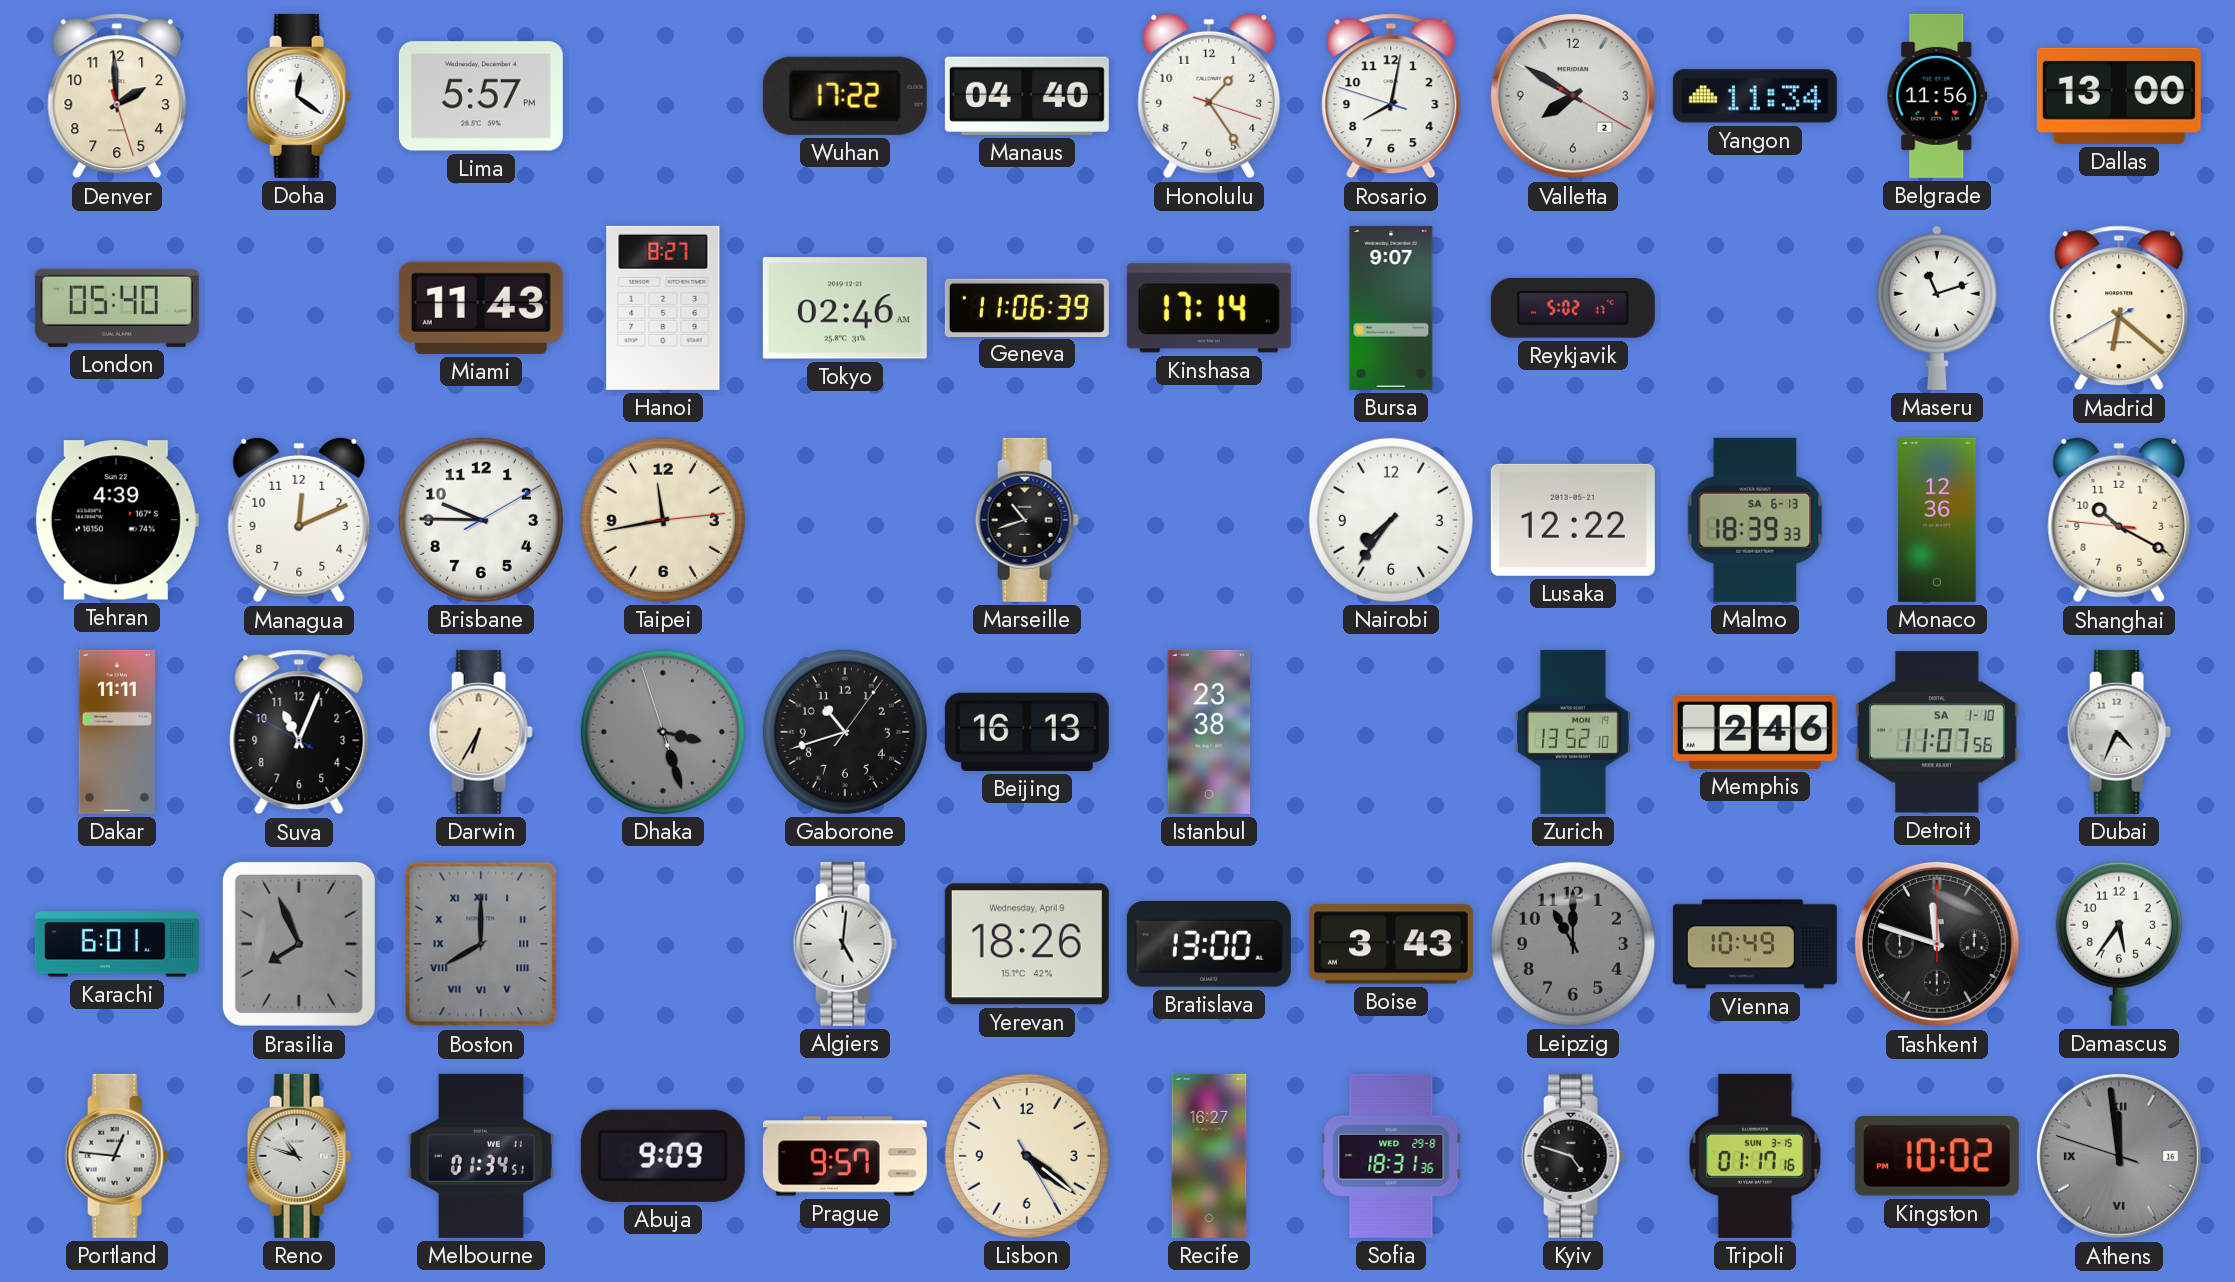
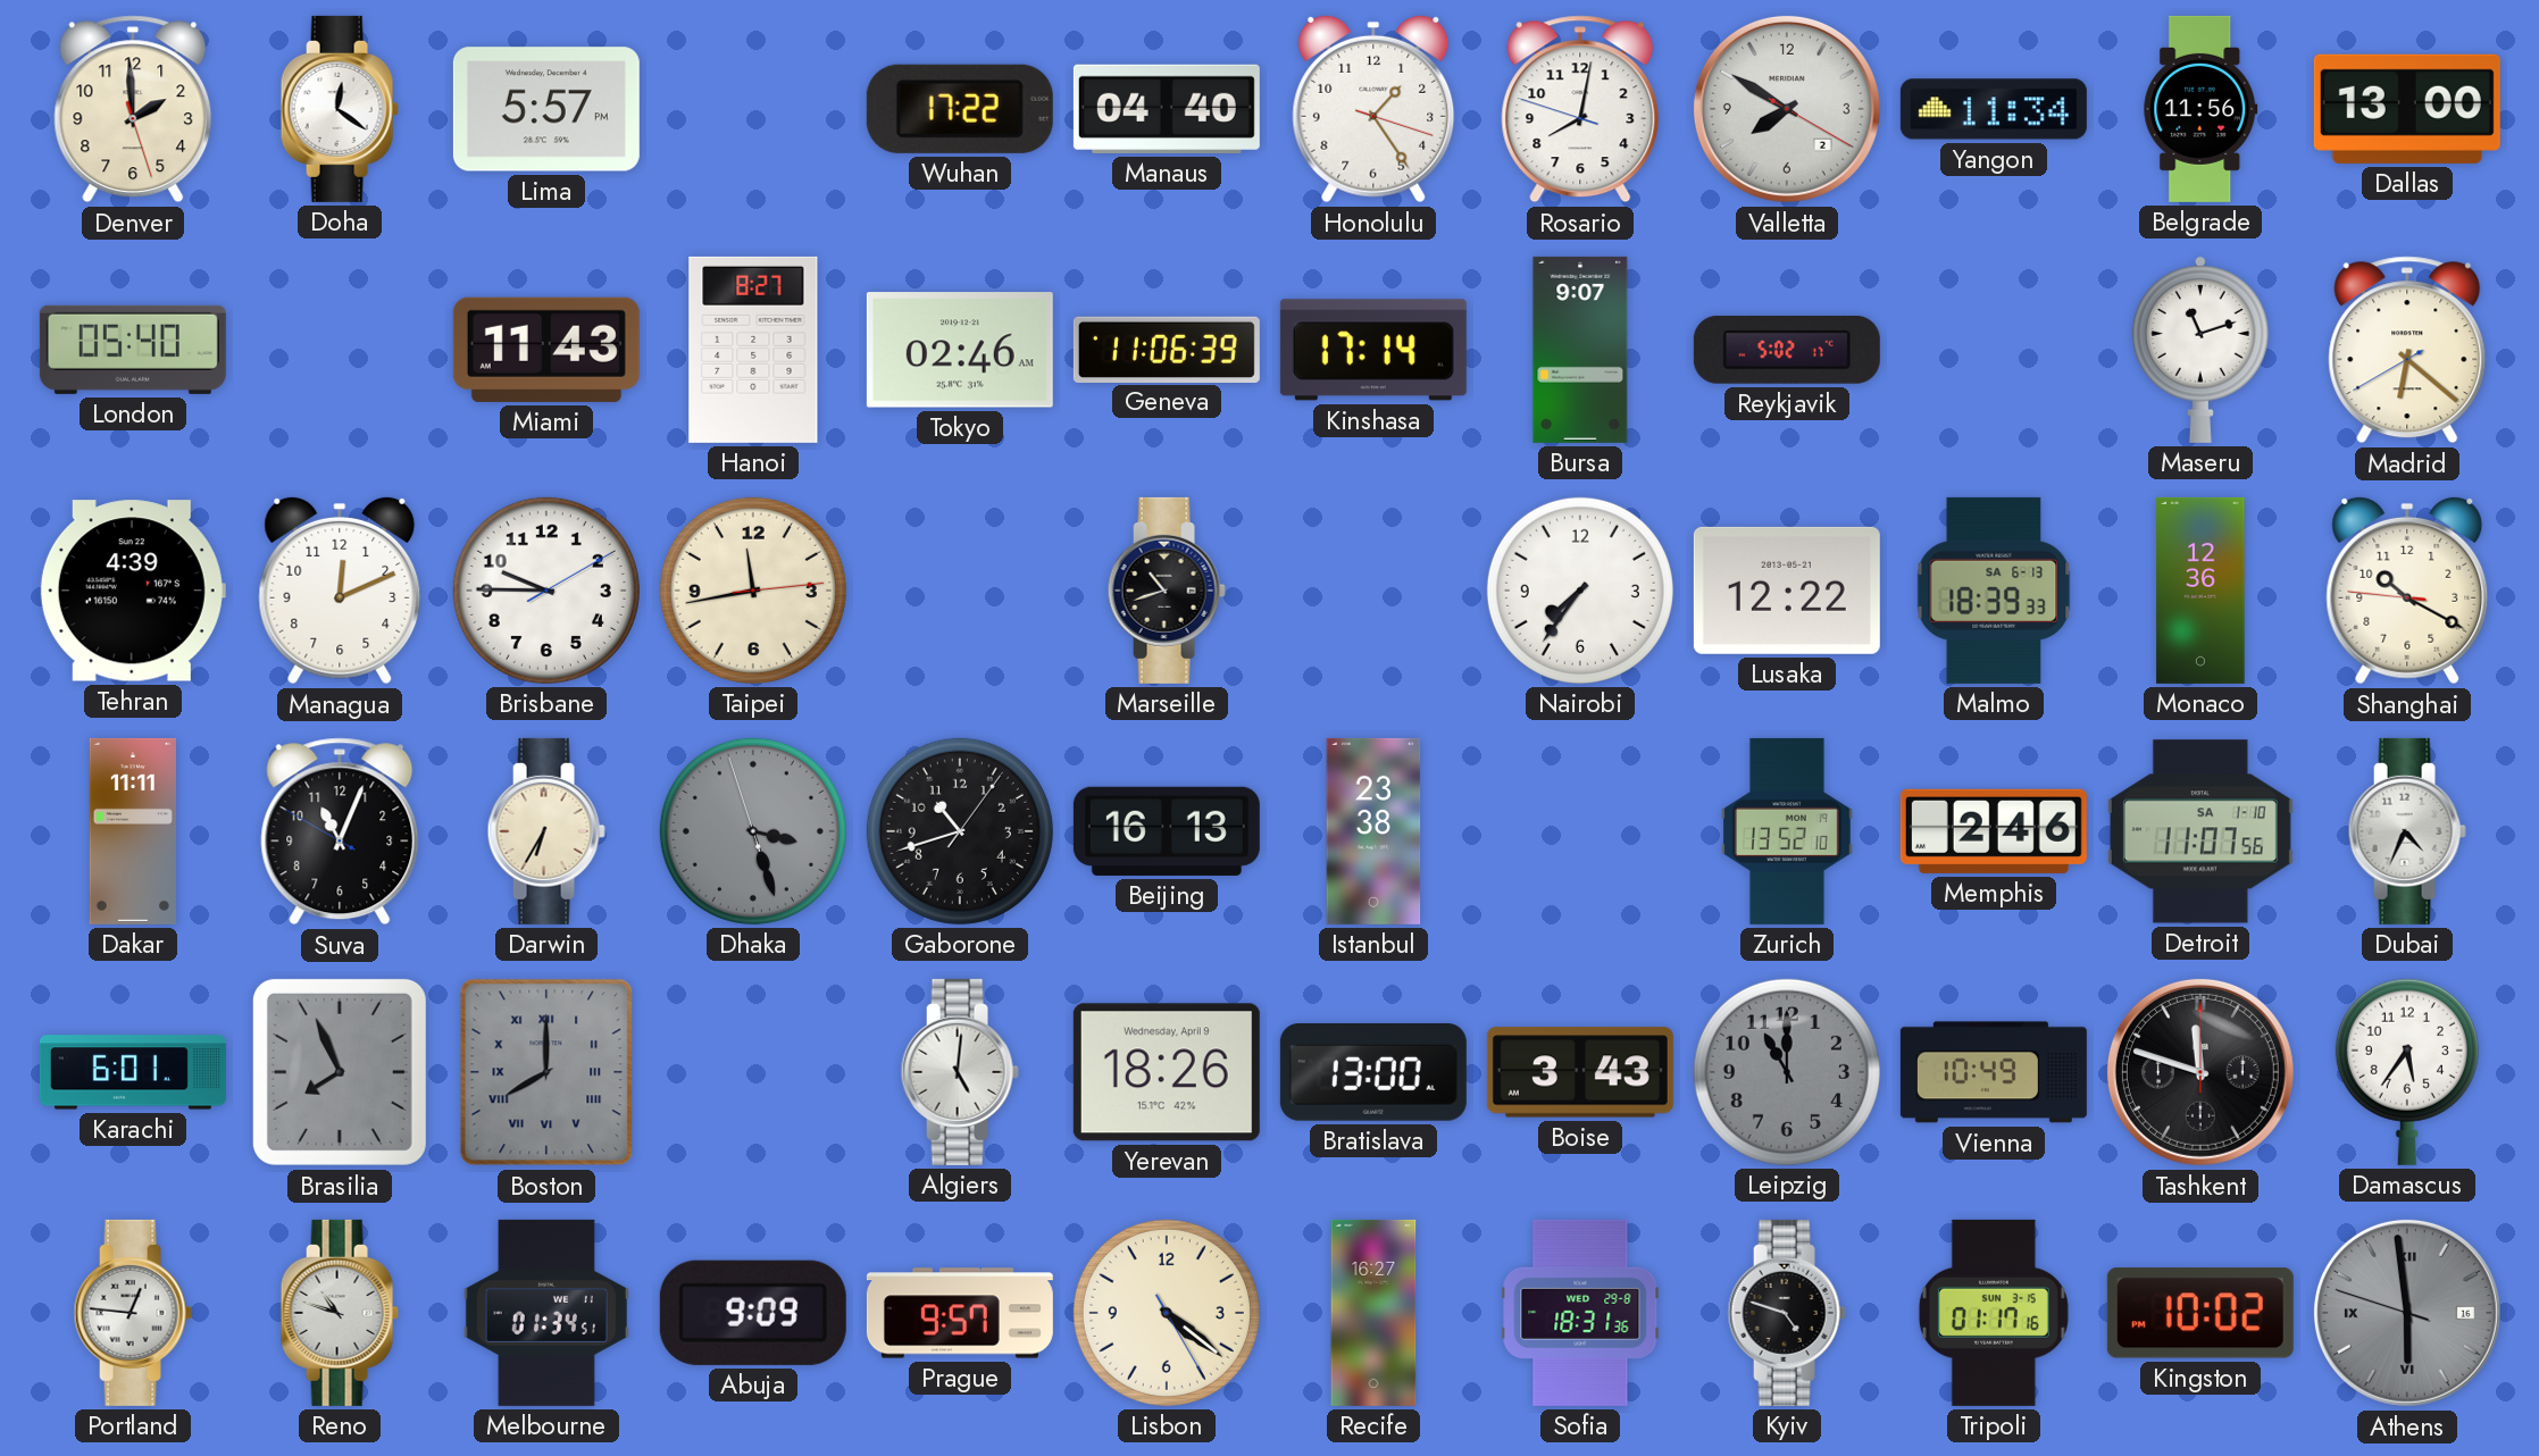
Athens: 11:58 -> 5:58
